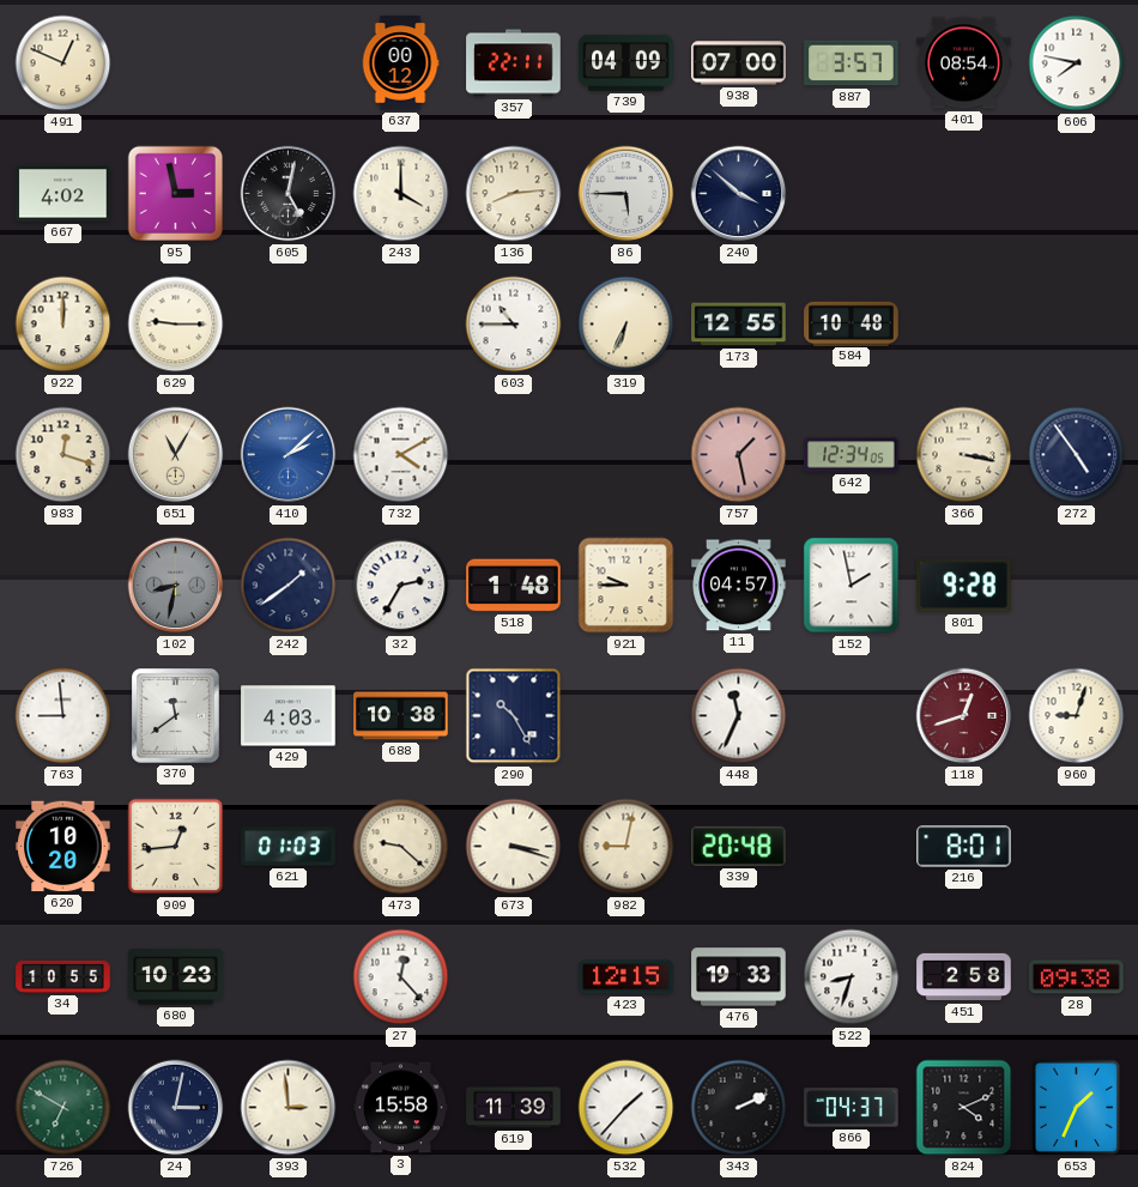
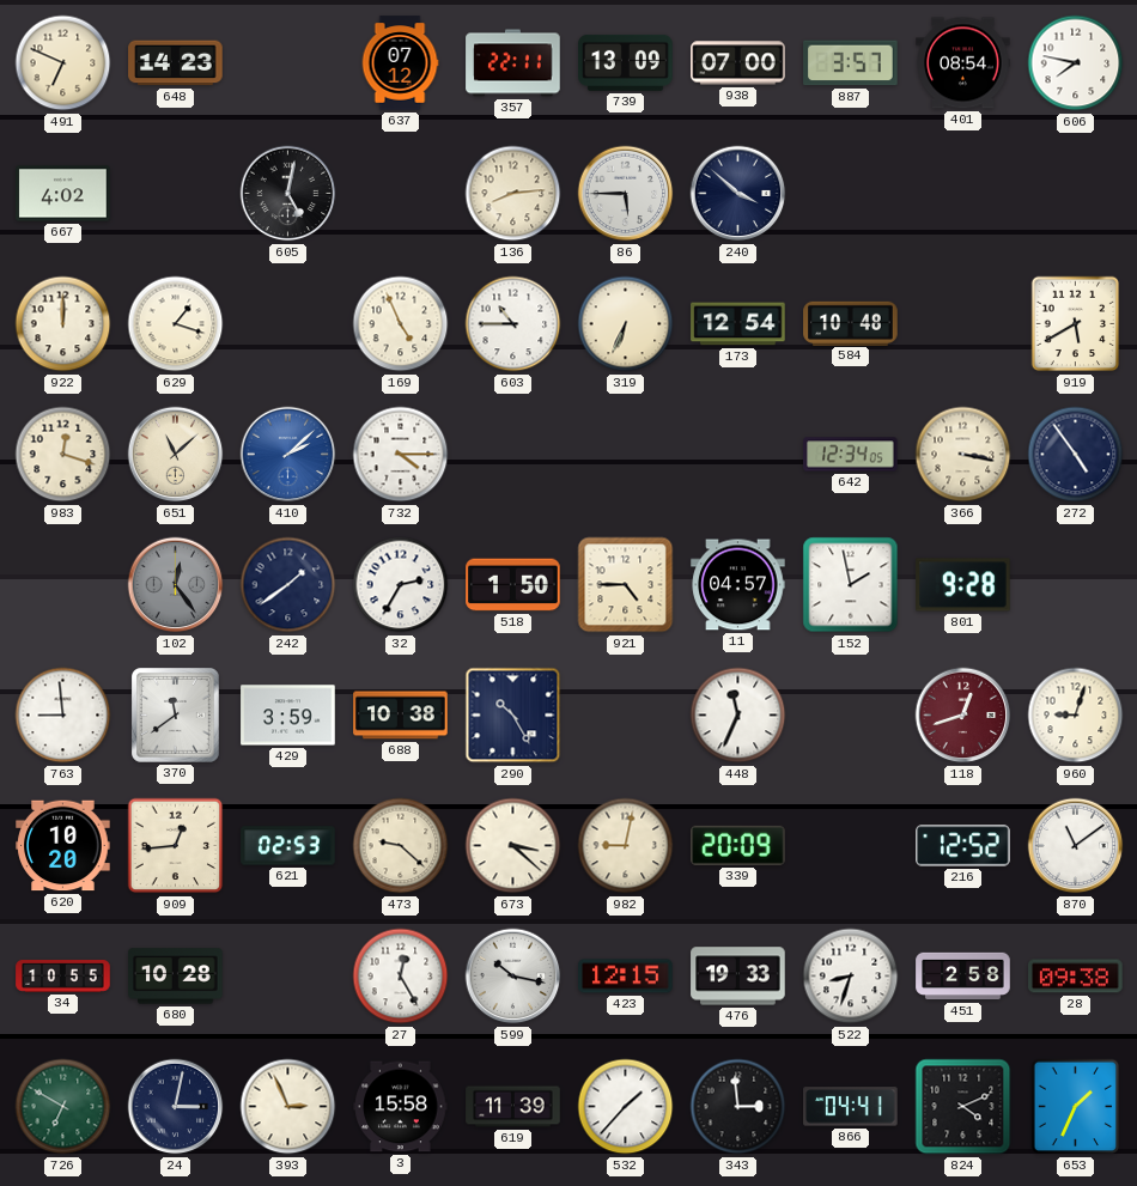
491: 12:49 -> 6:49
648: none -> 14:23
637: 00:12 -> 07:12
739: 04:09 -> 13:09
95: 2:58 -> none
243: 4:00 -> none
629: 9:15 -> 1:18
169: none -> 4:56
173: 12:55 -> 12:54
919: none -> 5:40
651: 11:05 -> 11:08
732: 4:10 -> 4:15
757: 1:28 -> none
102: 8:32 -> 12:24
518: 1:48 -> 1:50
921: 9:45 -> 4:45
429: 4:03 -> 3:59
621: 01:03 -> 02:53
673: 3:18 -> 3:22
339: 20:48 -> 20:09
216: 8:01 -> 12:52
870: none -> 11:09
680: 10:23 -> 10:28
27: 12:23 -> 12:25
599: none -> 10:17
393: 2:59 -> 2:56
343: 2:11 -> 2:59
866: 04:37 -> 04:41
